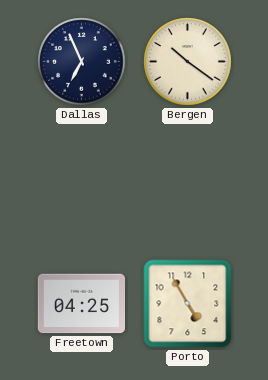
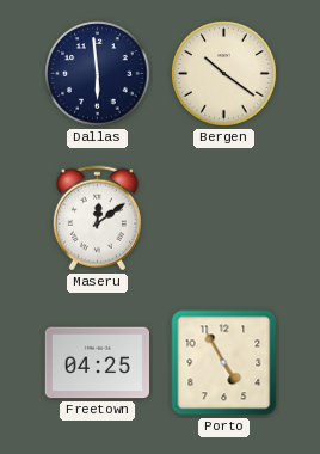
Dallas: 6:56 -> 5:59
Maseru: none -> 12:09
